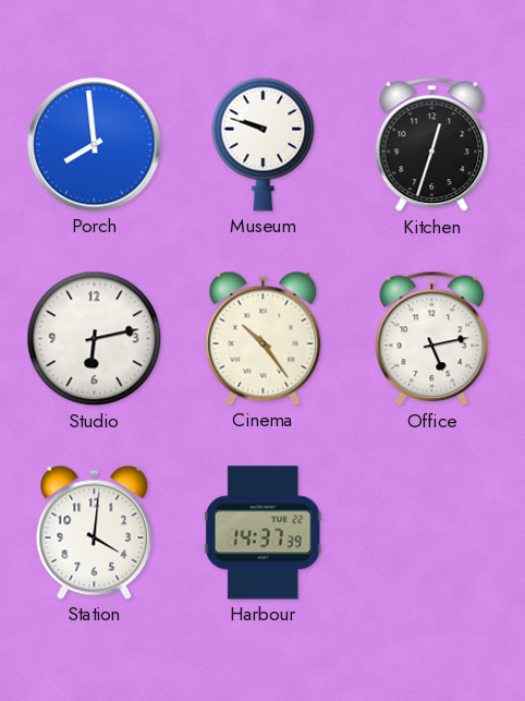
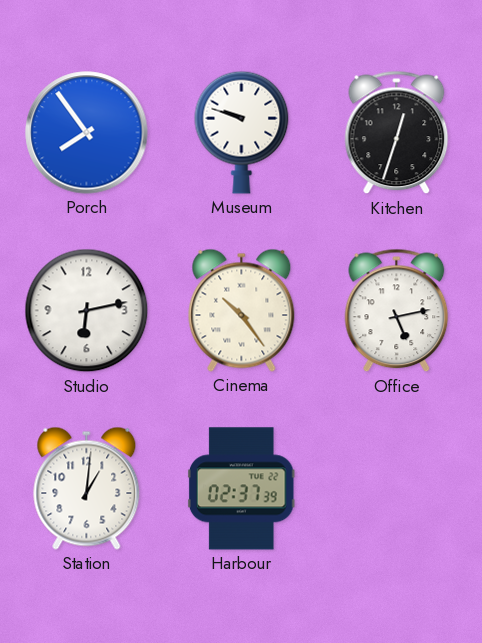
Porch: 7:59 -> 7:54
Station: 4:01 -> 1:01
Harbour: 14:37 -> 02:37
